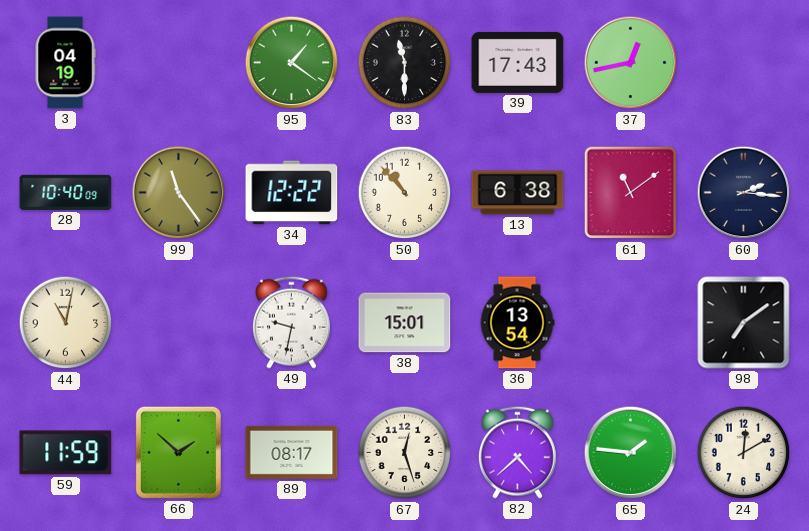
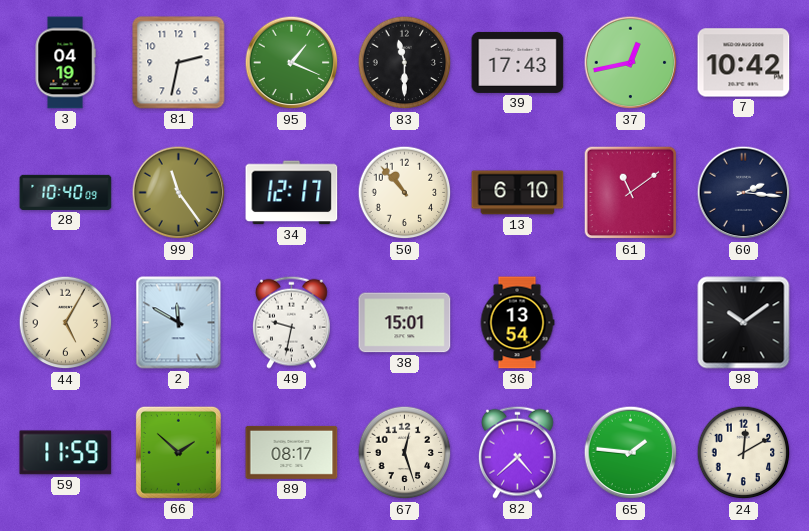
81: none -> 2:32
95: 1:21 -> 1:19
7: none -> 10:42
34: 12:22 -> 12:17
13: 6:38 -> 6:10
44: 11:02 -> 5:05
2: none -> 11:50
98: 7:09 -> 10:09
